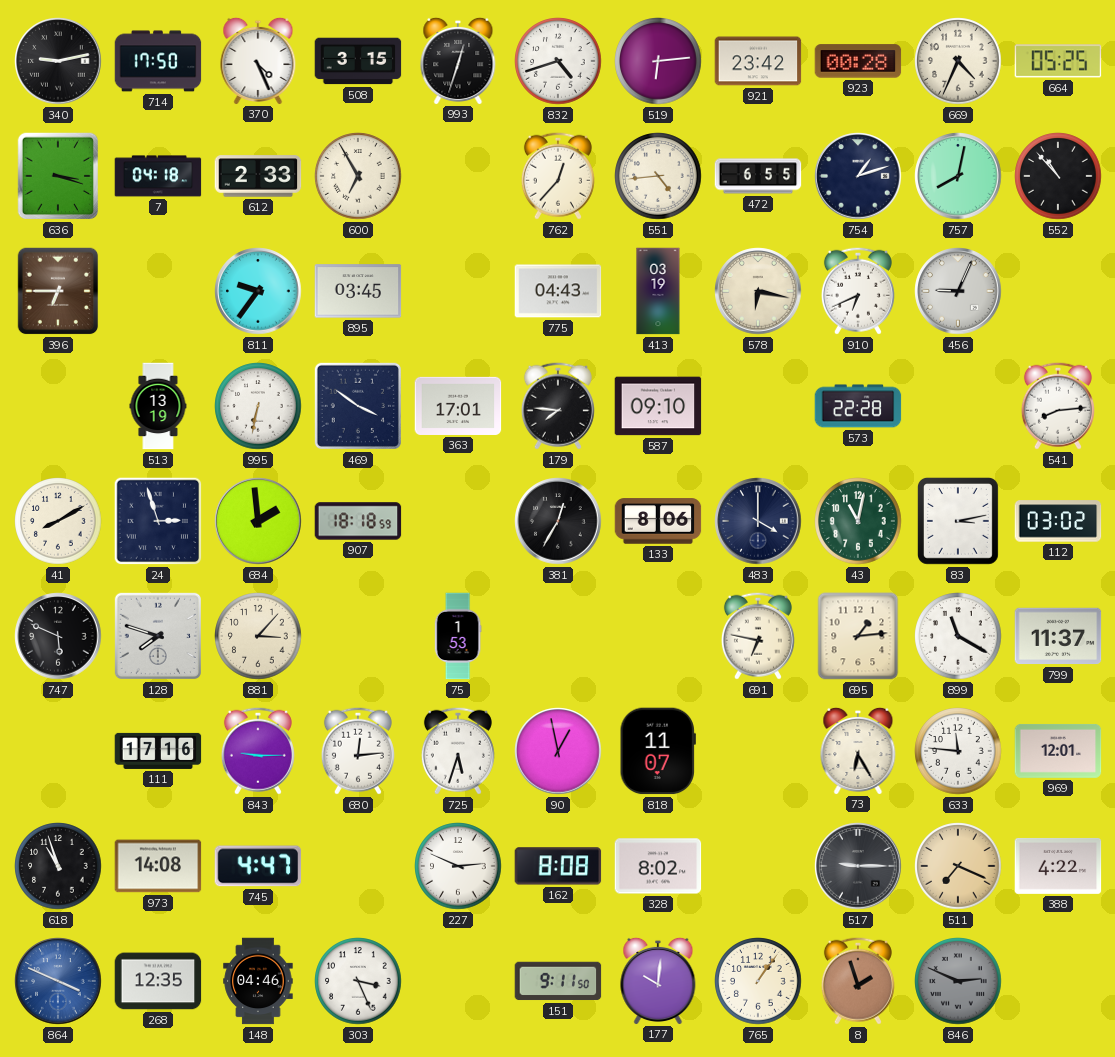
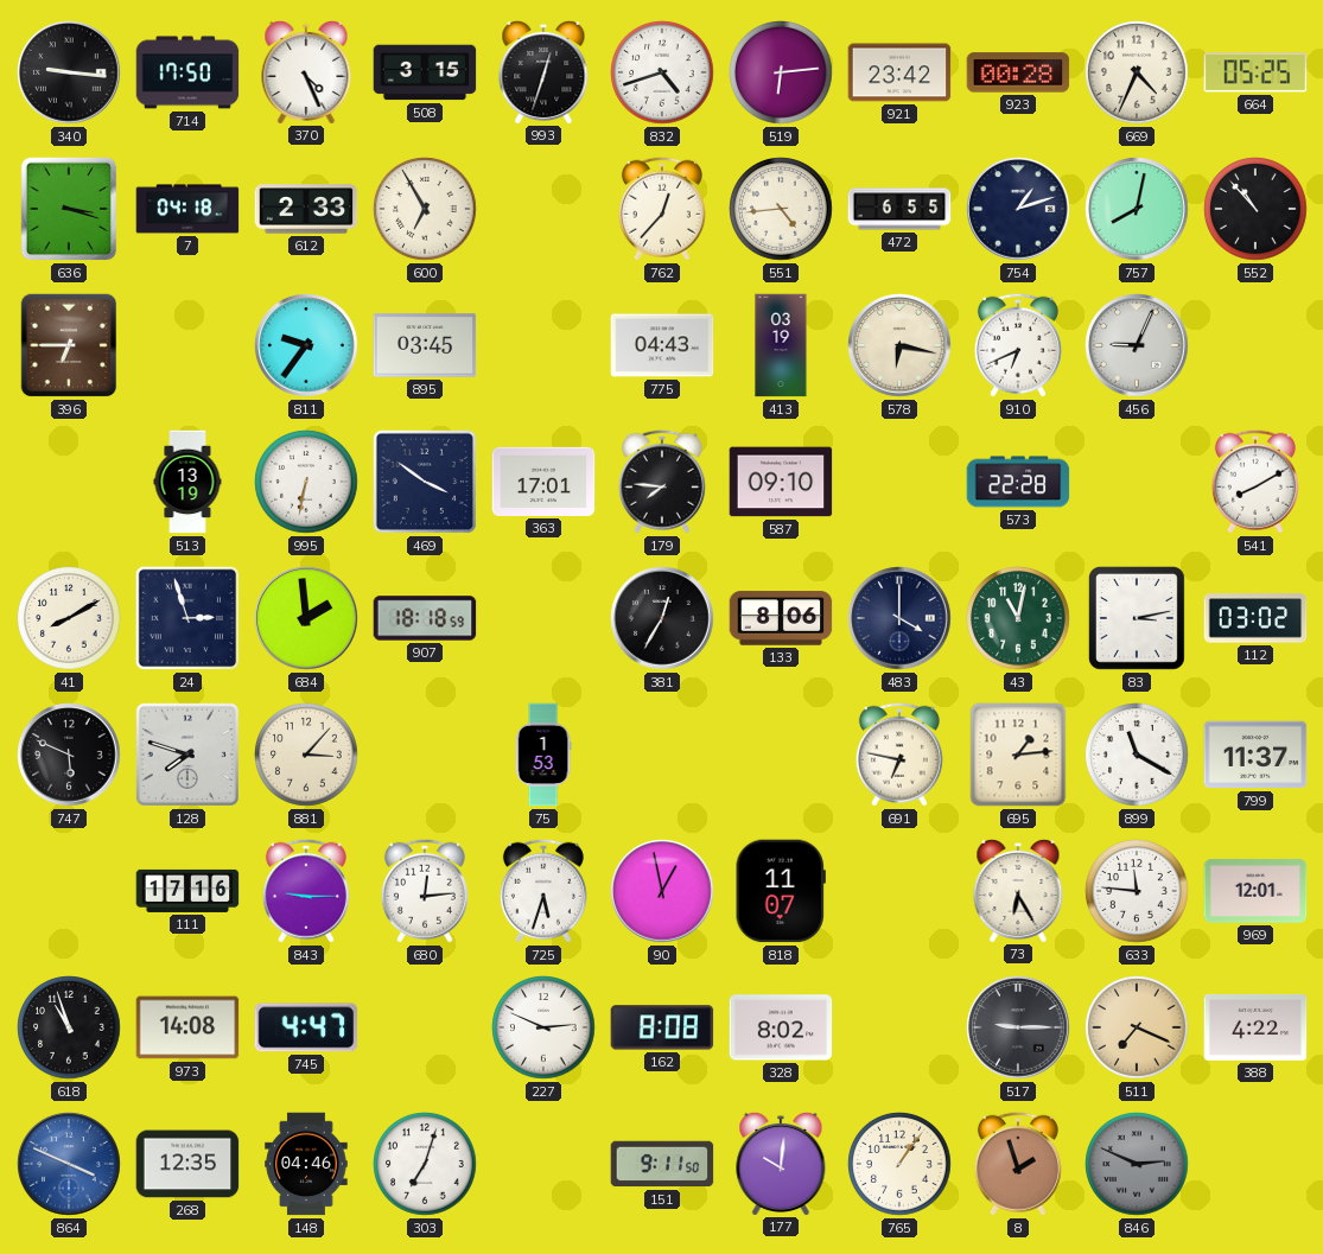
340: 9:13 -> 9:16
541: 8:14 -> 8:10
303: 3:26 -> 7:03
